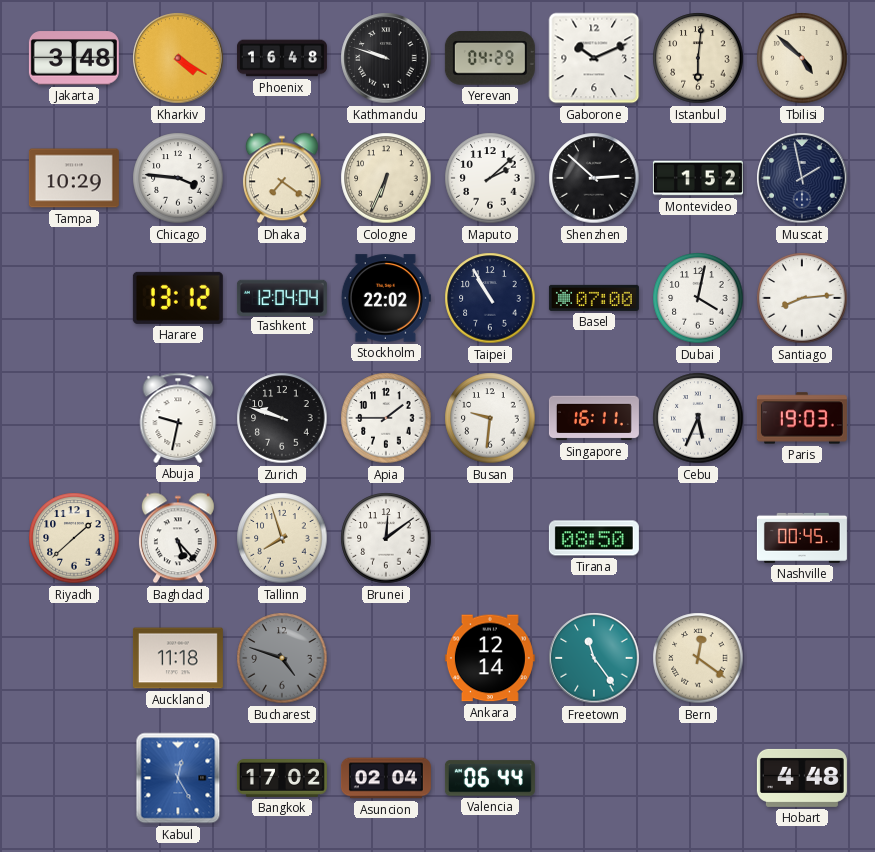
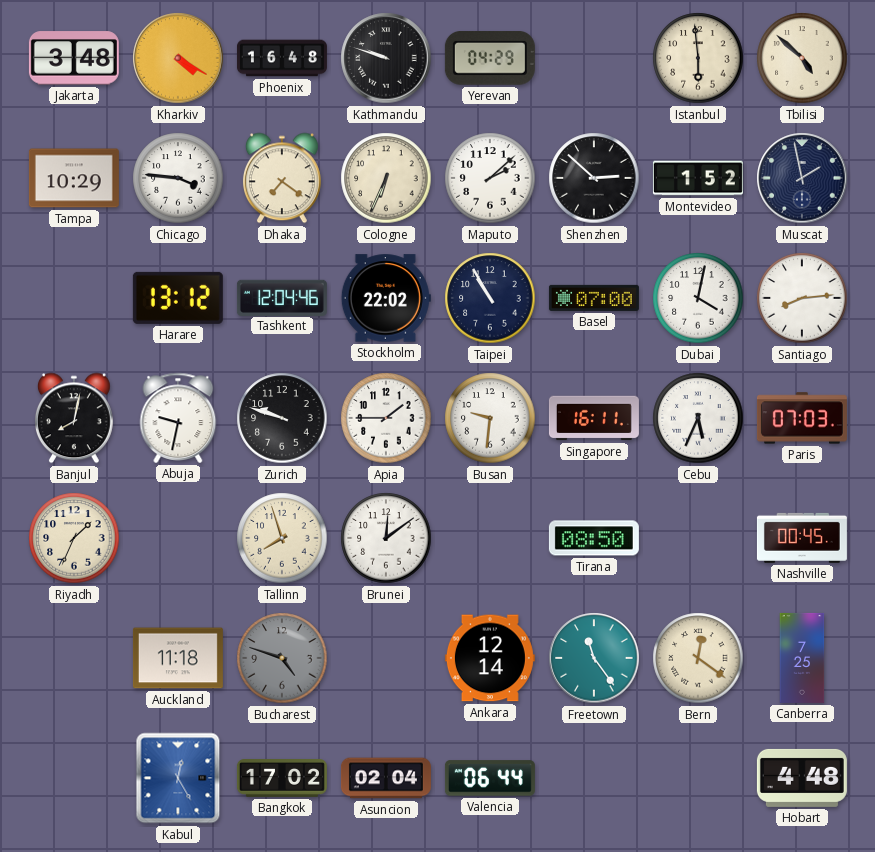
Gaborone: 10:11 -> none
Istanbul: 6:01 -> 5:59
Tashkent: 12:04:04 -> 12:04:46
Banjul: none -> 8:02
Paris: 19:03 -> 07:03
Riyadh: 1:38 -> 1:34
Baghdad: 5:23 -> none
Canberra: none -> 7:25
